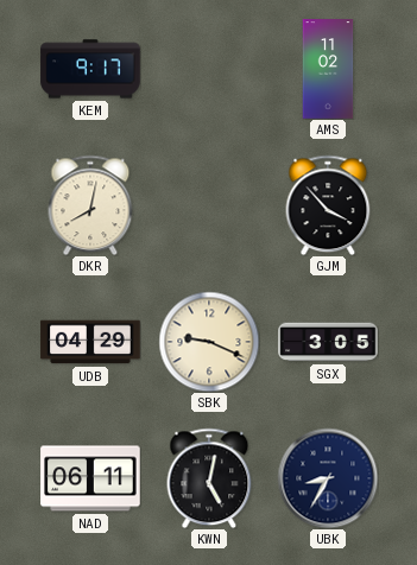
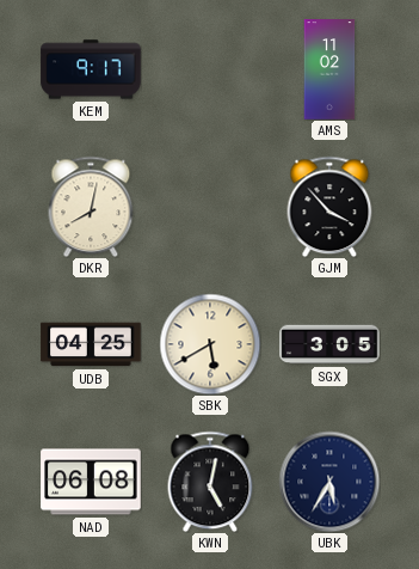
UDB: 04:29 -> 04:25
SBK: 9:19 -> 5:40
NAD: 06:11 -> 06:08
UBK: 8:35 -> 5:35
